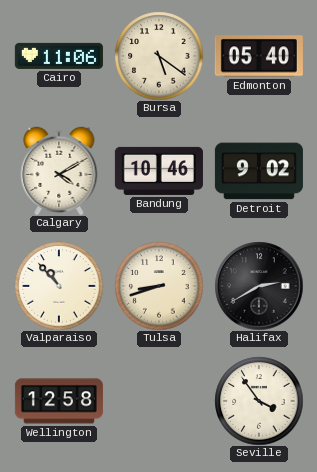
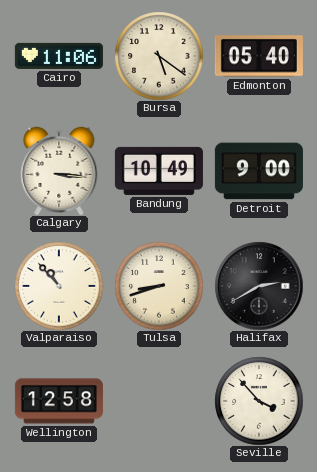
Calgary: 4:10 -> 3:16
Bandung: 10:46 -> 10:49
Detroit: 9:02 -> 9:00
Seville: 3:54 -> 3:53
